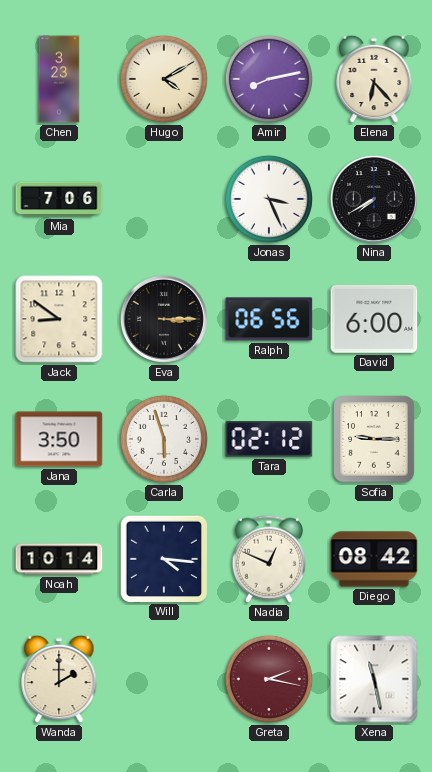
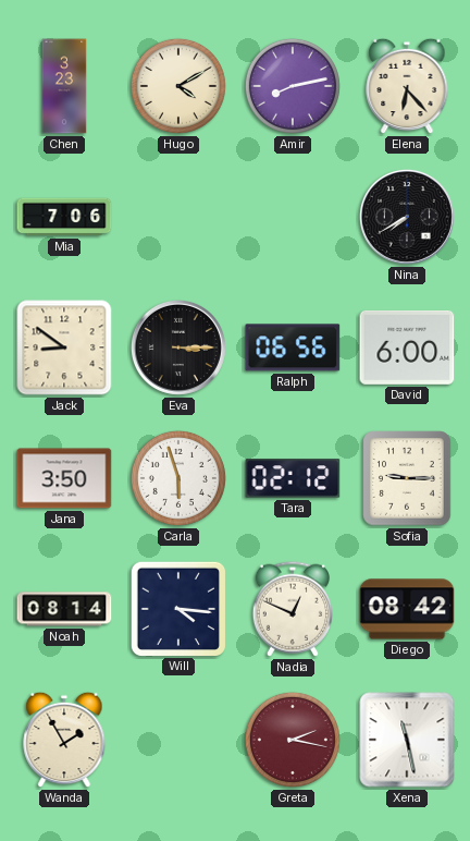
Jonas: 3:26 -> none
Noah: 10:14 -> 08:14
Wanda: 2:00 -> 1:55
